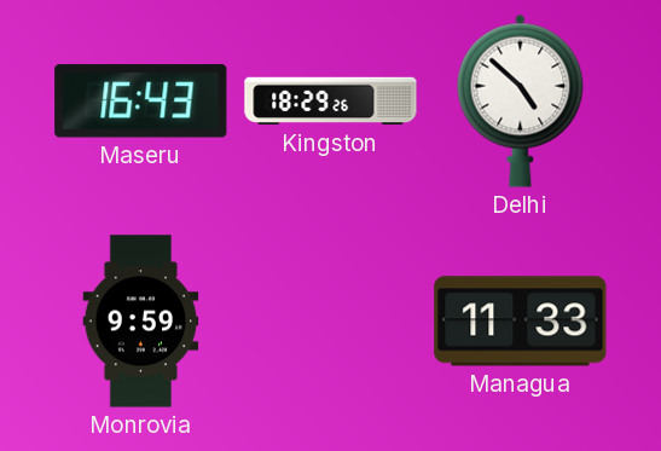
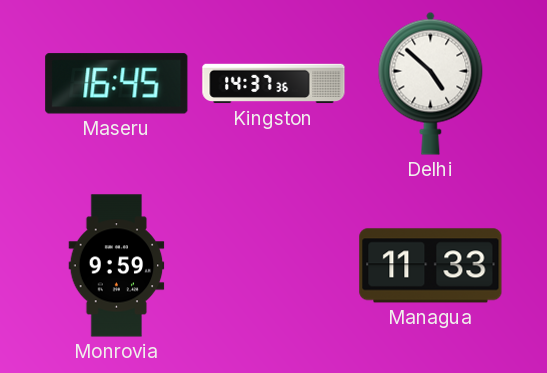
Maseru: 16:43 -> 16:45
Kingston: 18:29 -> 14:37
